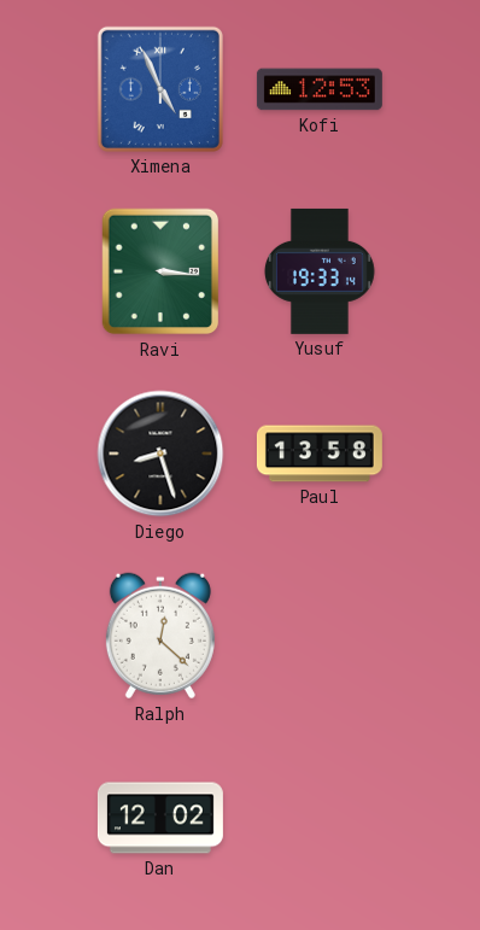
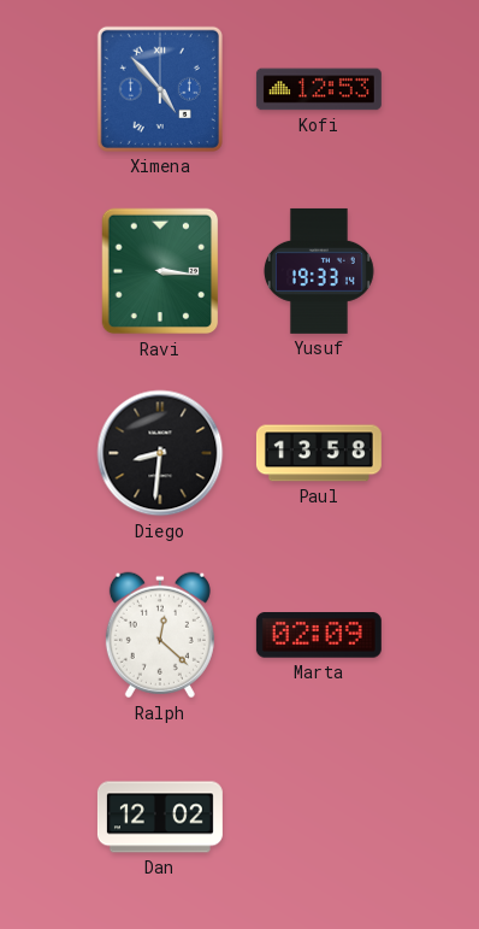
Ximena: 4:56 -> 4:53
Diego: 8:27 -> 8:31
Marta: none -> 02:09
